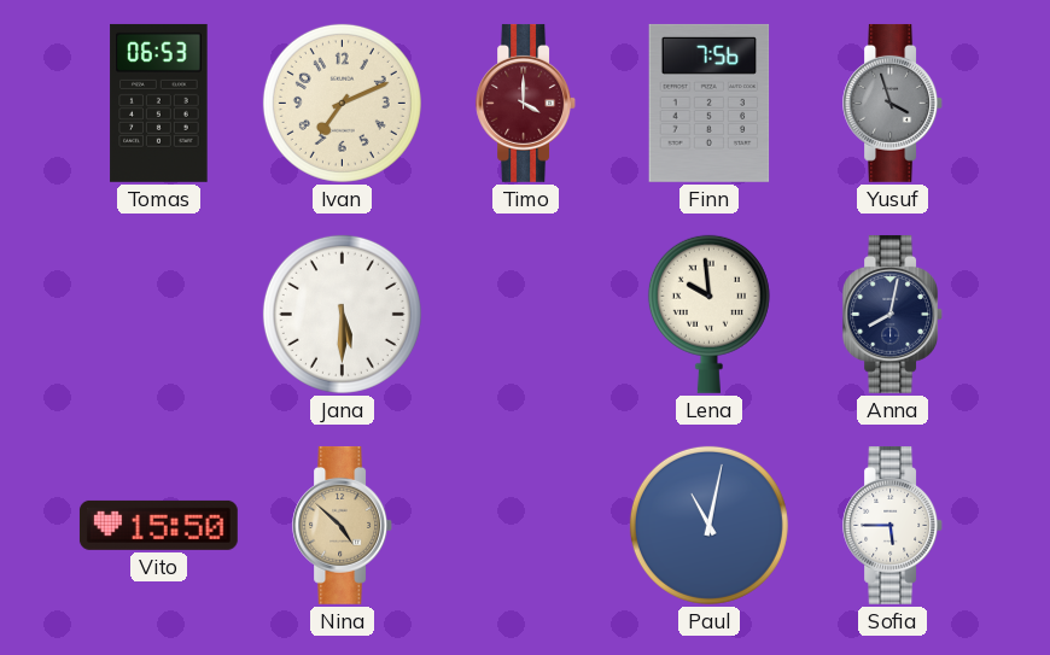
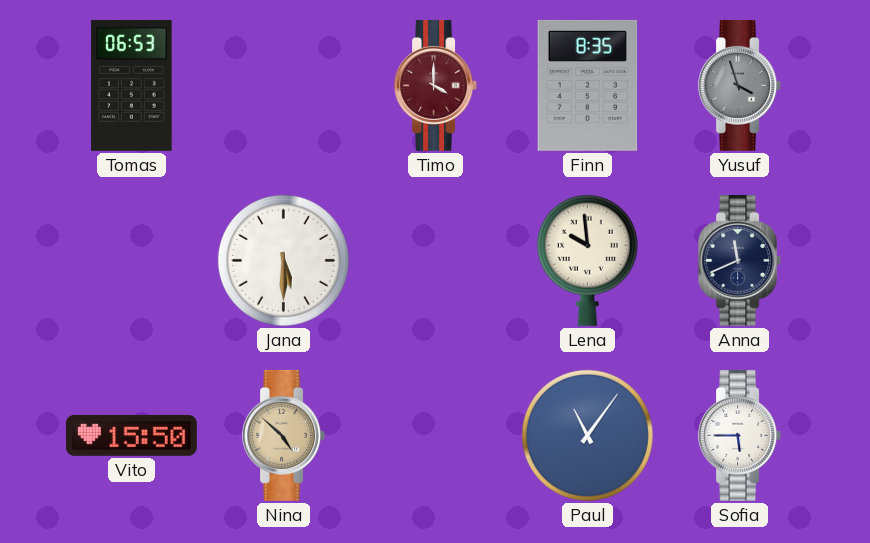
Ivan: 7:11 -> none
Finn: 7:56 -> 8:35
Anna: 8:02 -> 11:41
Paul: 11:02 -> 11:06
